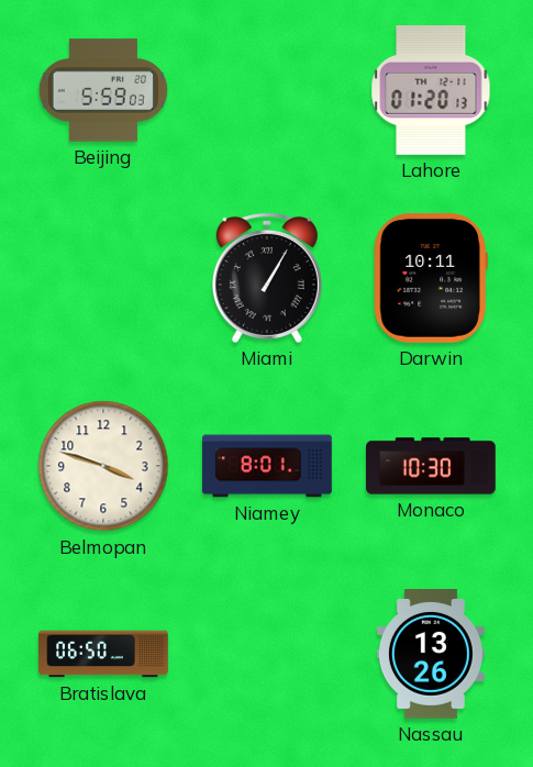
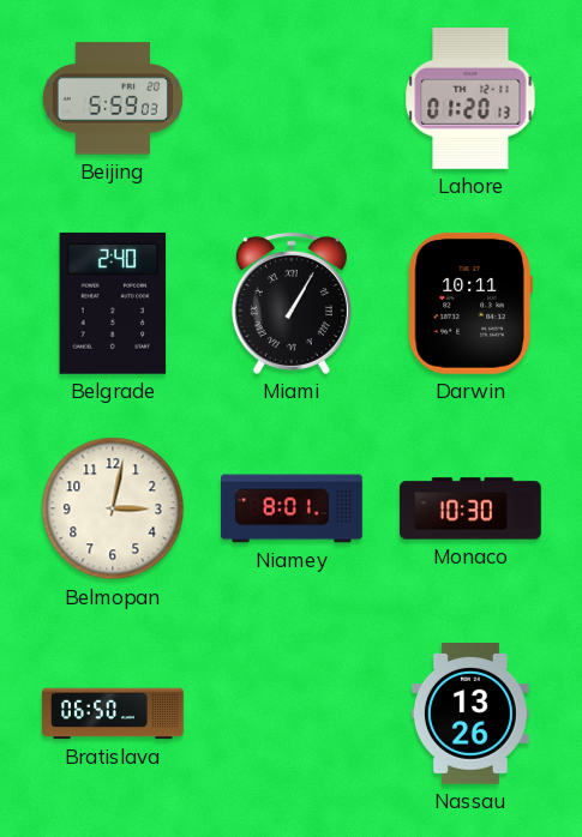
Belgrade: none -> 2:40
Belmopan: 3:48 -> 3:02
